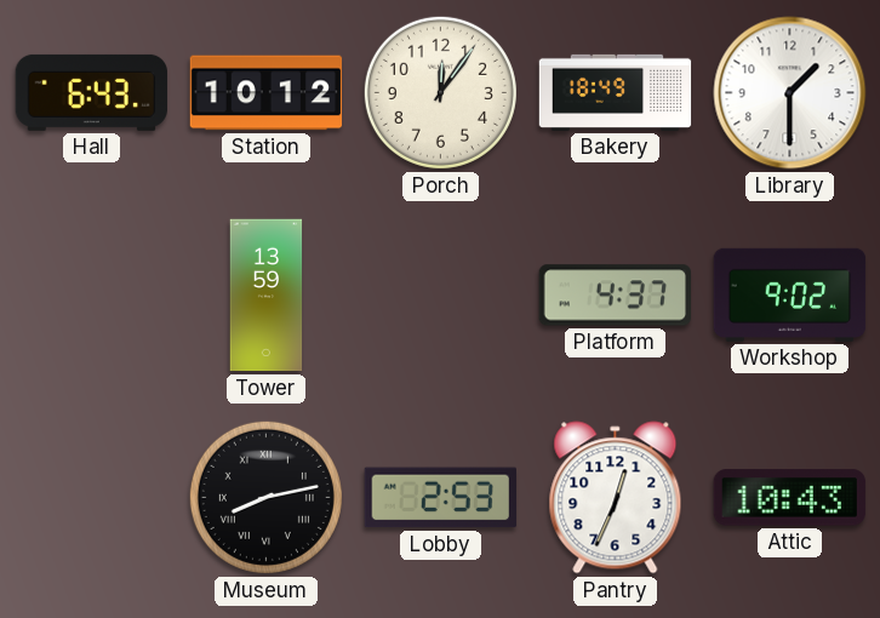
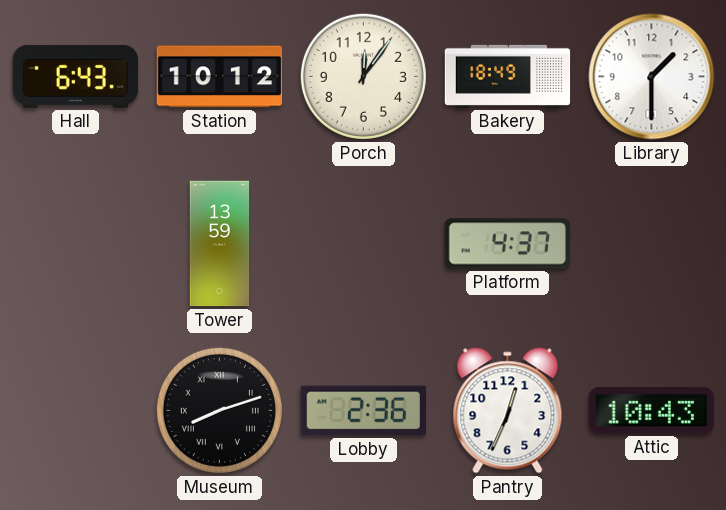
Workshop: 9:02 -> none
Museum: 8:13 -> 8:12
Lobby: 2:53 -> 2:36
